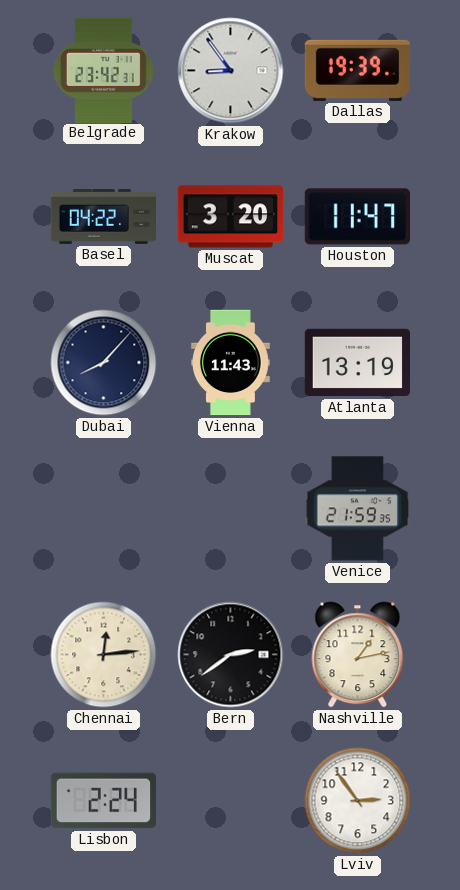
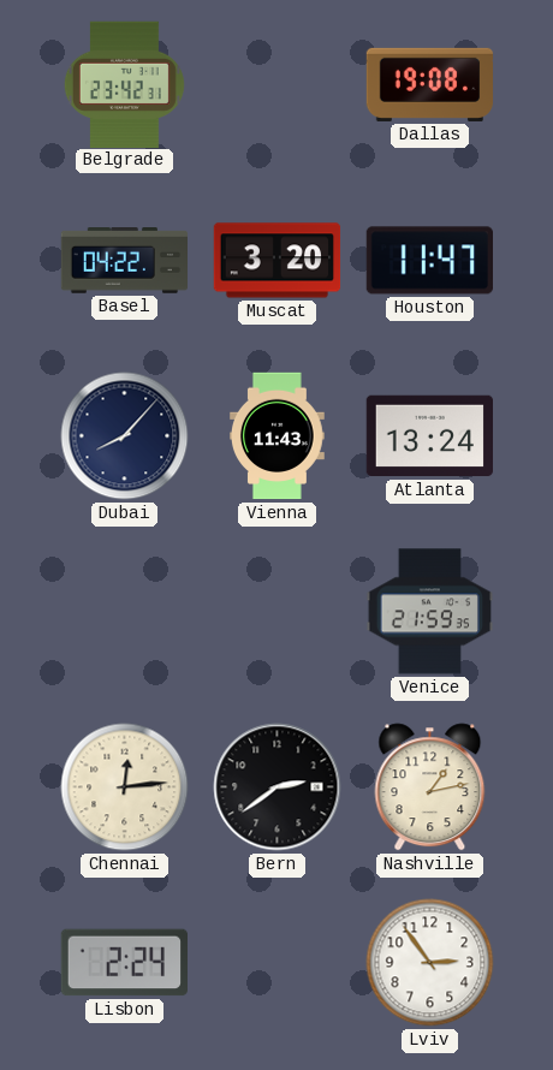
Krakow: 8:54 -> none
Dallas: 19:39 -> 19:08
Atlanta: 13:19 -> 13:24
